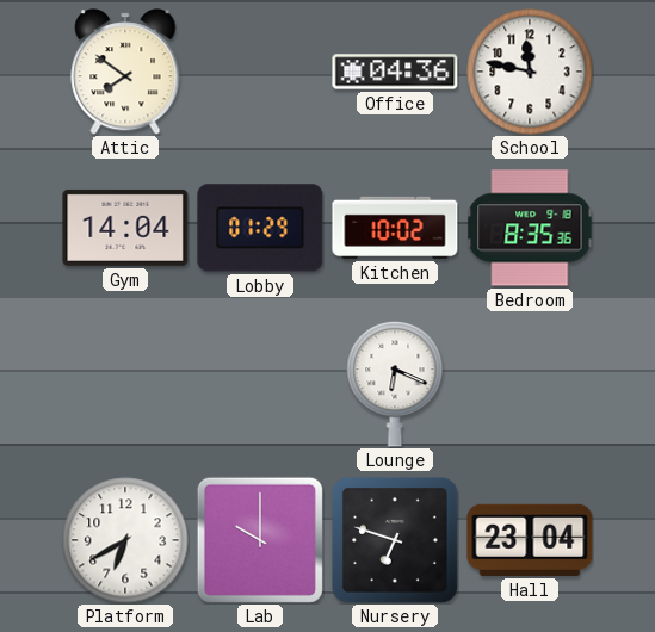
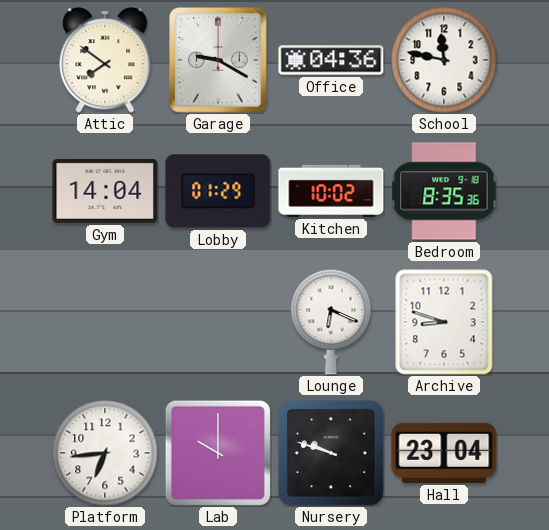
Garage: none -> 9:20
Archive: none -> 8:48
Platform: 6:40 -> 6:44
Nursery: 6:48 -> 9:48
